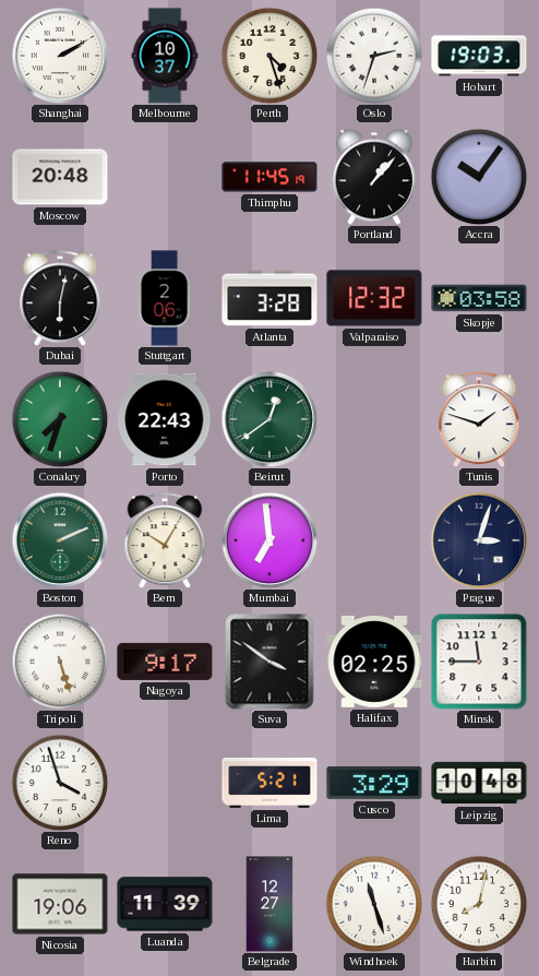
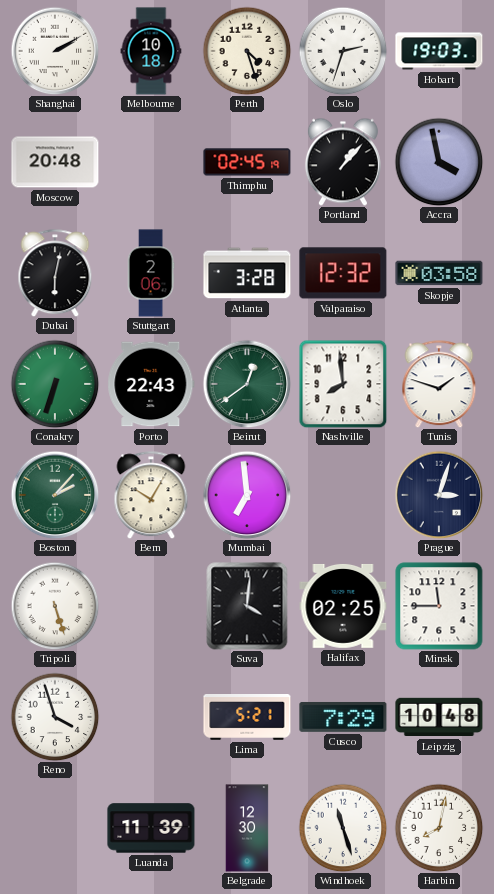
Melbourne: 10:37 -> 10:18
Thimphu: 11:45 -> 02:45
Accra: 10:06 -> 3:58
Conakry: 7:33 -> 6:33
Nashville: none -> 7:59
Boston: 2:11 -> 2:07
Nagoya: 9:17 -> none
Suva: 3:51 -> 4:01
Cusco: 3:29 -> 7:29
Nicosia: 19:06 -> none
Belgrade: 12:27 -> 12:30
